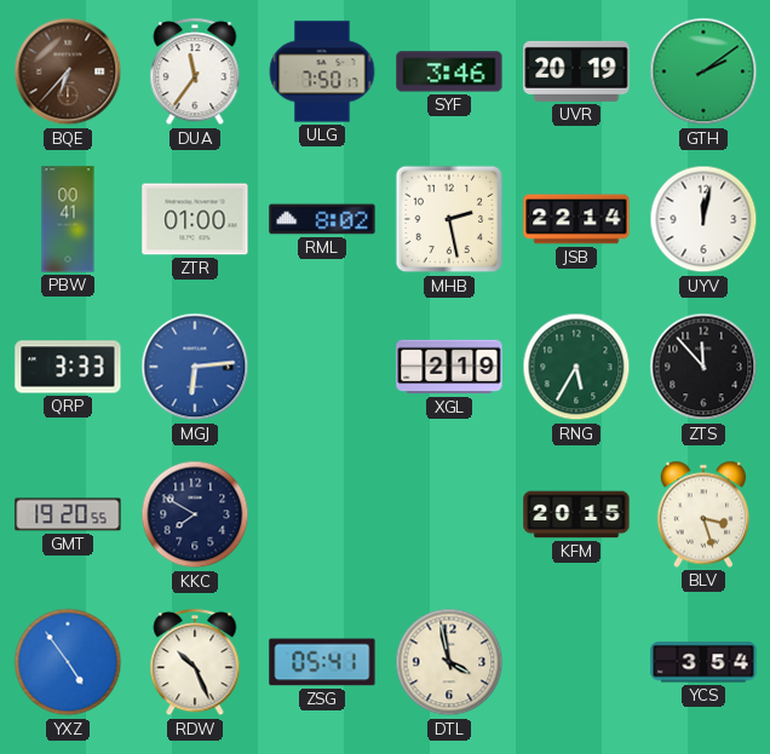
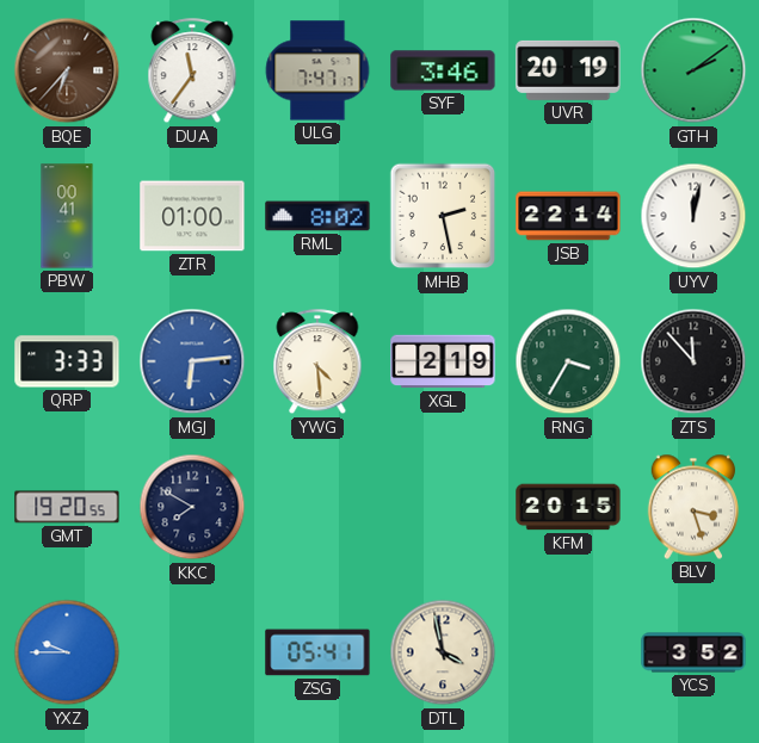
ULG: 7:50 -> 7:47
YWG: none -> 4:29
RNG: 5:35 -> 3:35
YXZ: 4:54 -> 9:45
RDW: 10:26 -> none
YCS: 3:54 -> 3:52
